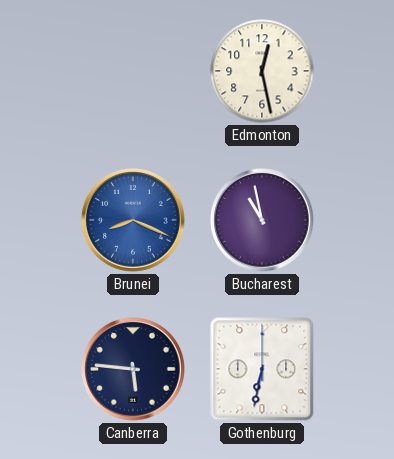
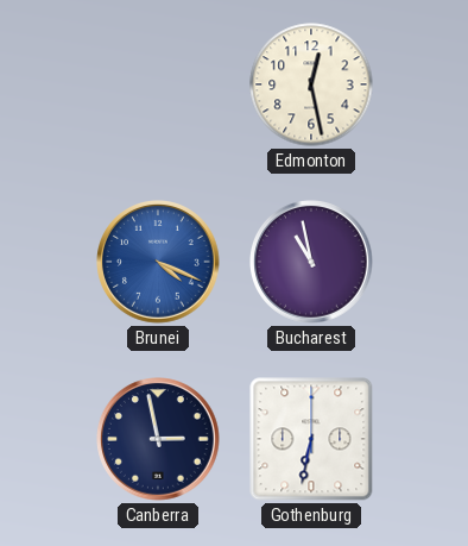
Brunei: 8:19 -> 4:19
Canberra: 5:46 -> 2:58
